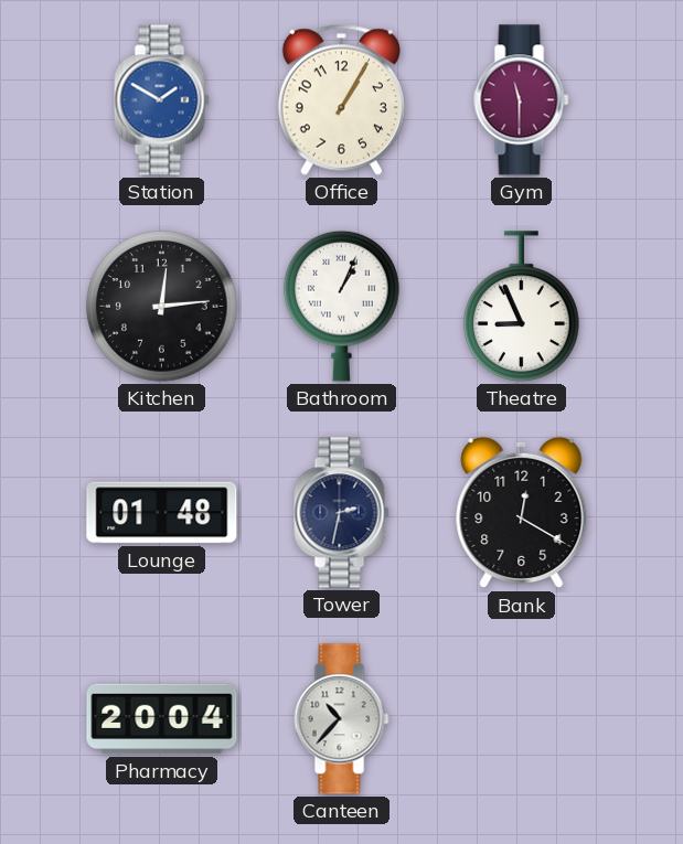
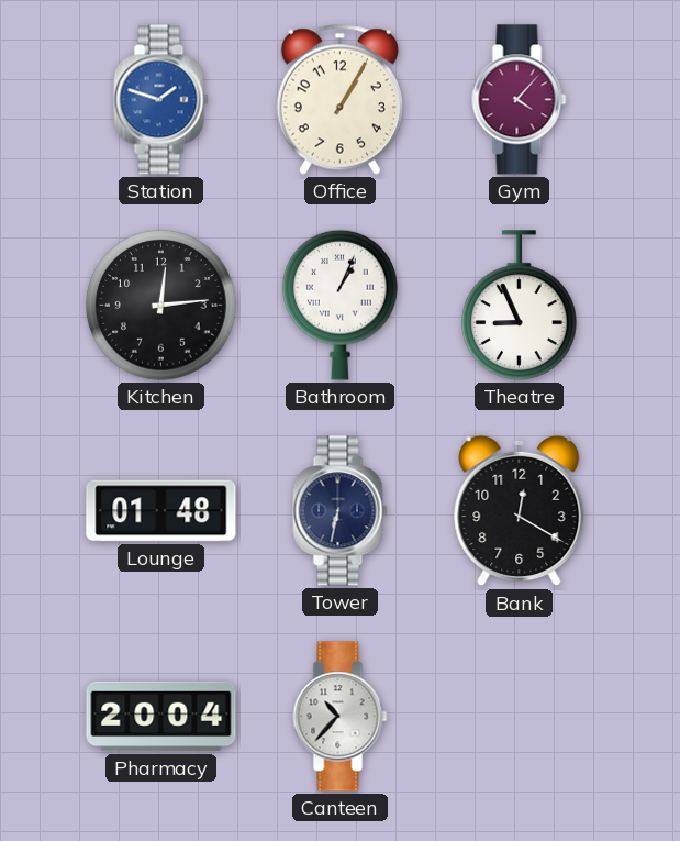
Station: 1:50 -> 1:48
Gym: 11:30 -> 4:07
Tower: 2:32 -> 6:32
